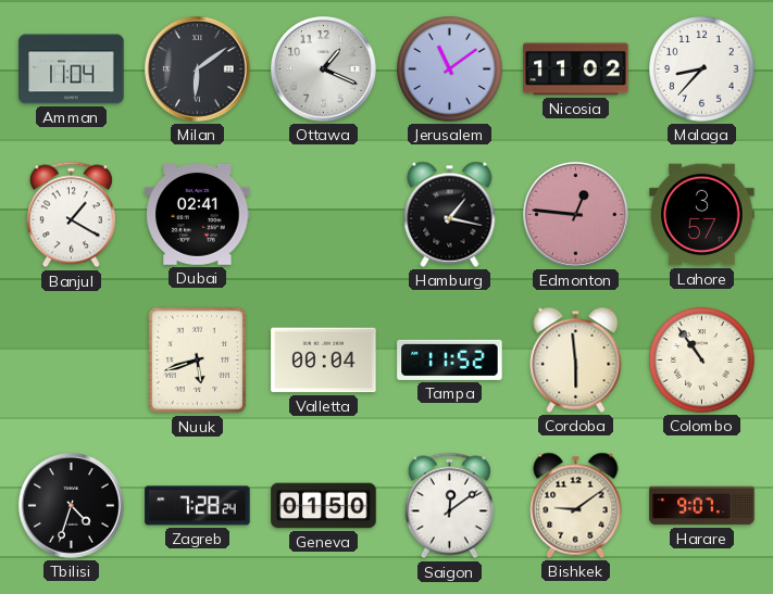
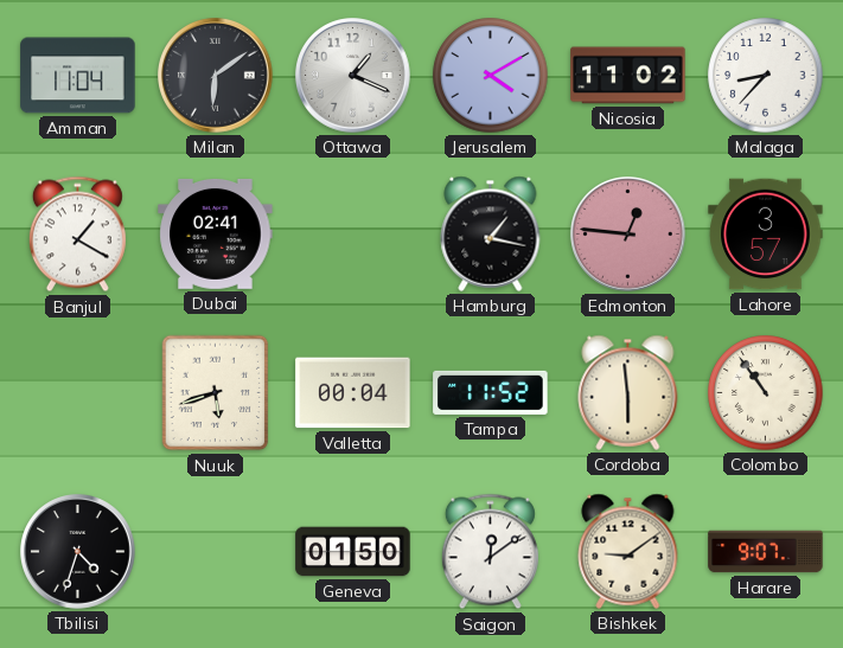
Jerusalem: 11:09 -> 4:10
Zagreb: 7:28 -> none
